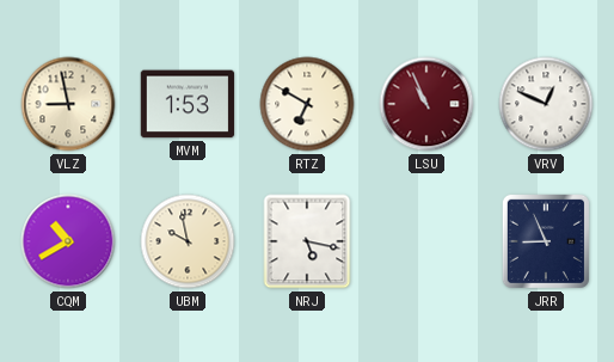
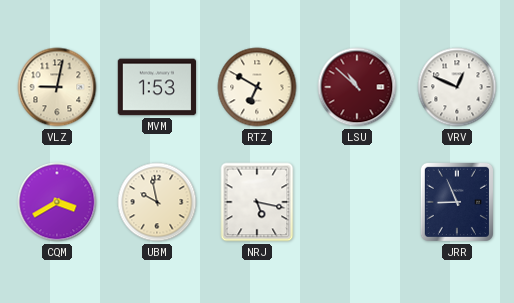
VLZ: 8:58 -> 9:02
LSU: 10:56 -> 10:52
CQM: 10:40 -> 3:40
